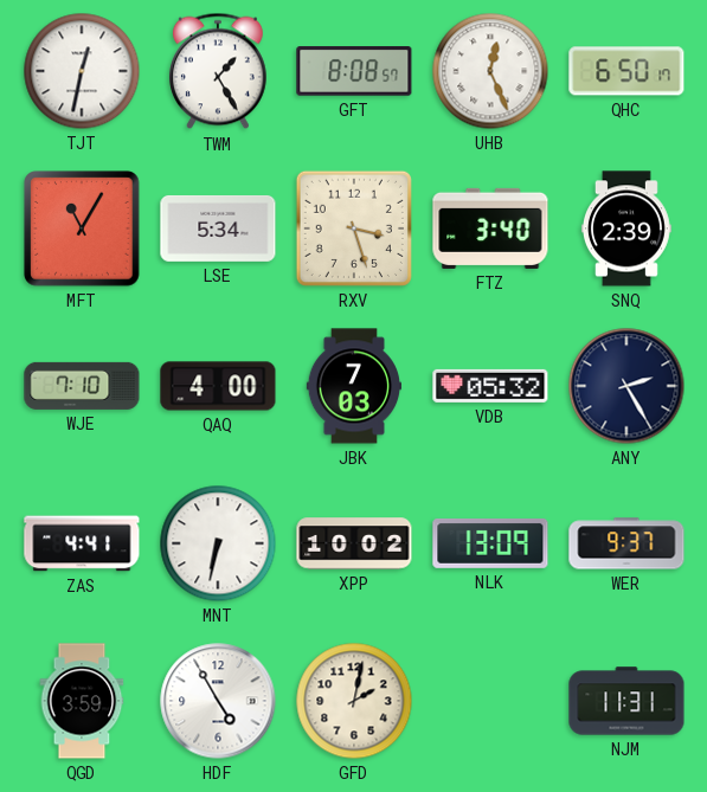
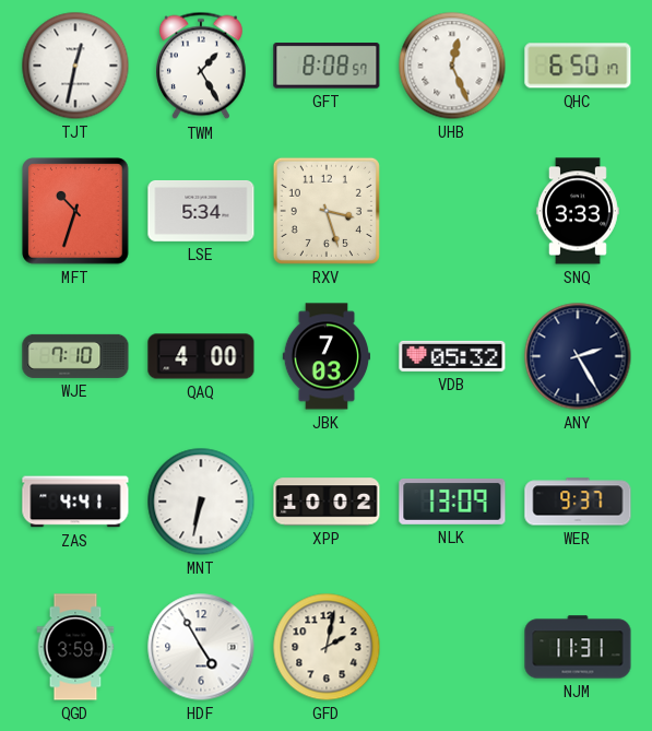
MFT: 11:05 -> 10:33
FTZ: 3:40 -> none
SNQ: 2:39 -> 3:33
